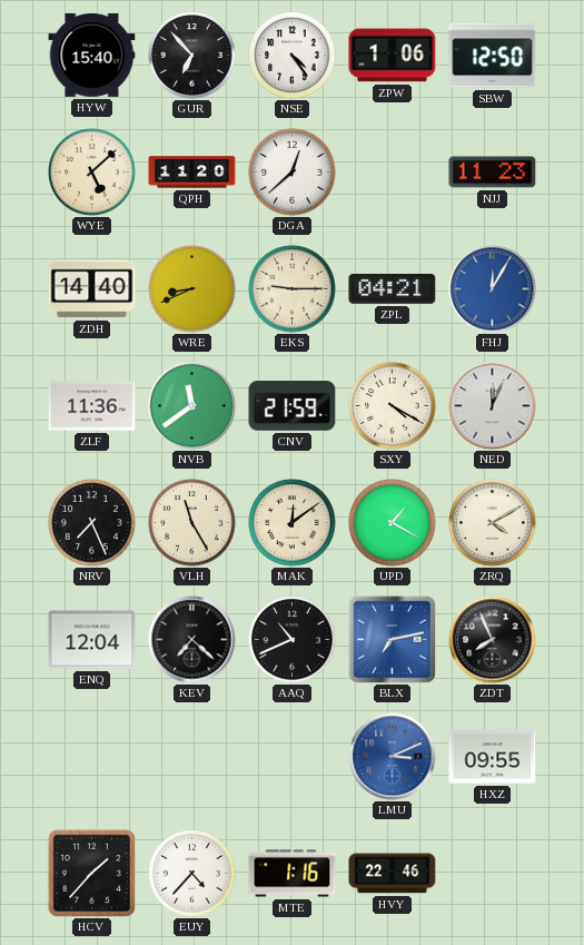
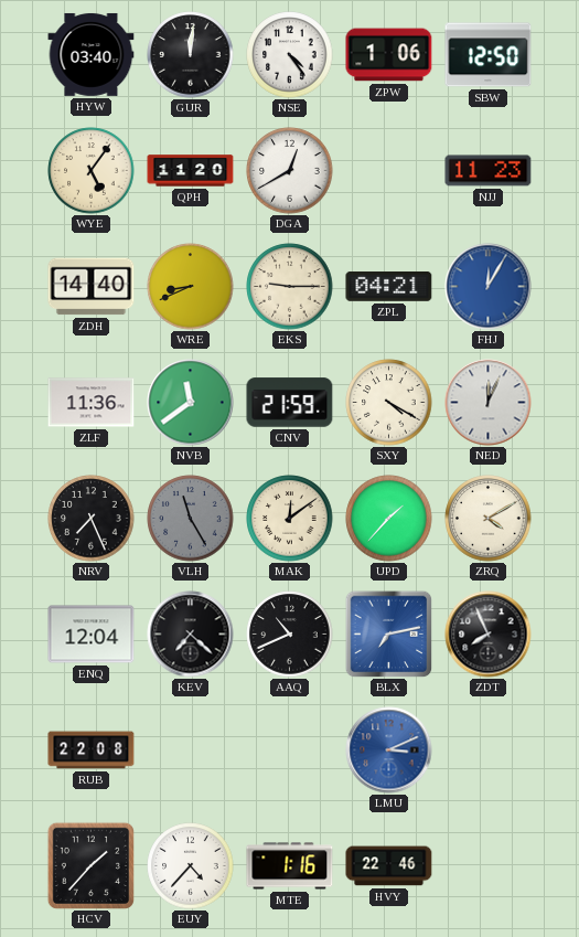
HYW: 15:40 -> 03:40
GUR: 6:53 -> 12:01
WYE: 5:08 -> 5:06
DGA: 12:38 -> 12:40
VLH dial: cream -> grey
UPD: 1:20 -> 1:37
RUB: none -> 22:08
HXZ: 09:55 -> none
